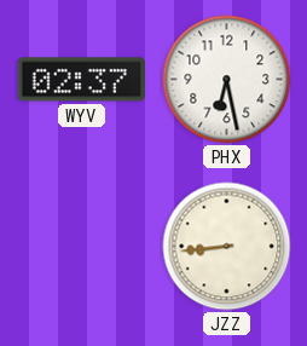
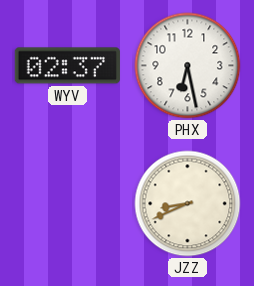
JZZ: 8:44 -> 8:41
